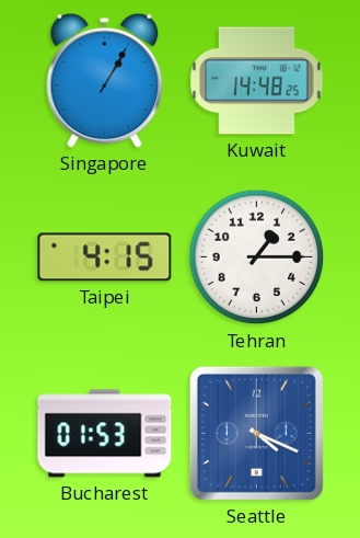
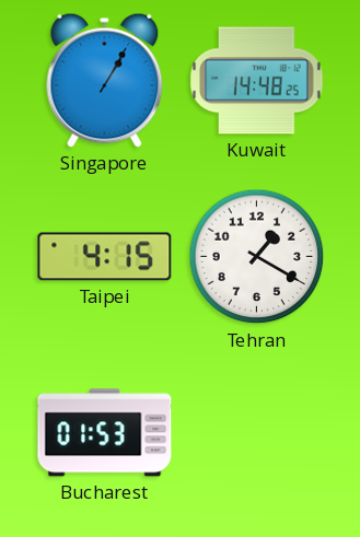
Tehran: 1:15 -> 1:20
Seattle: 4:19 -> none
